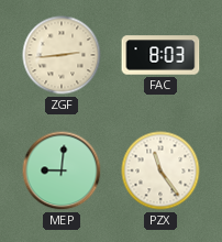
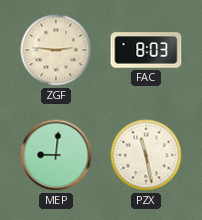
ZGF: 2:44 -> 2:46
PZX: 11:24 -> 11:28
